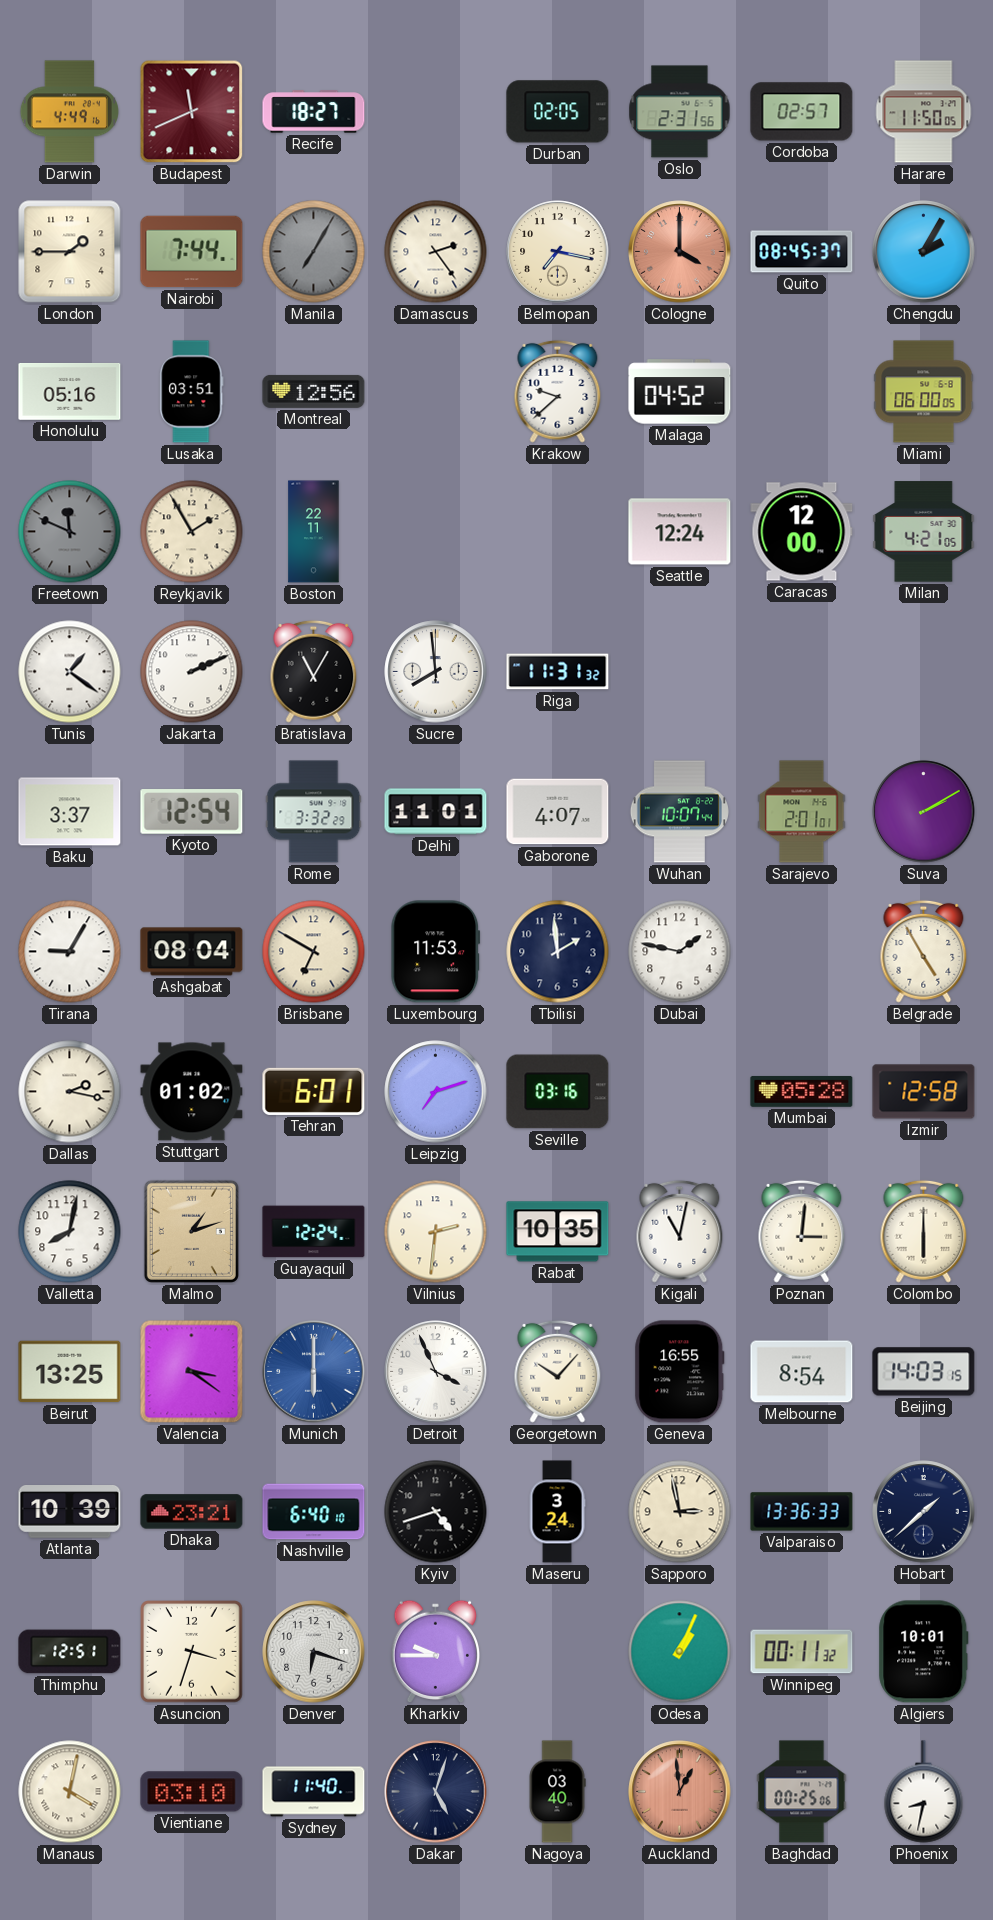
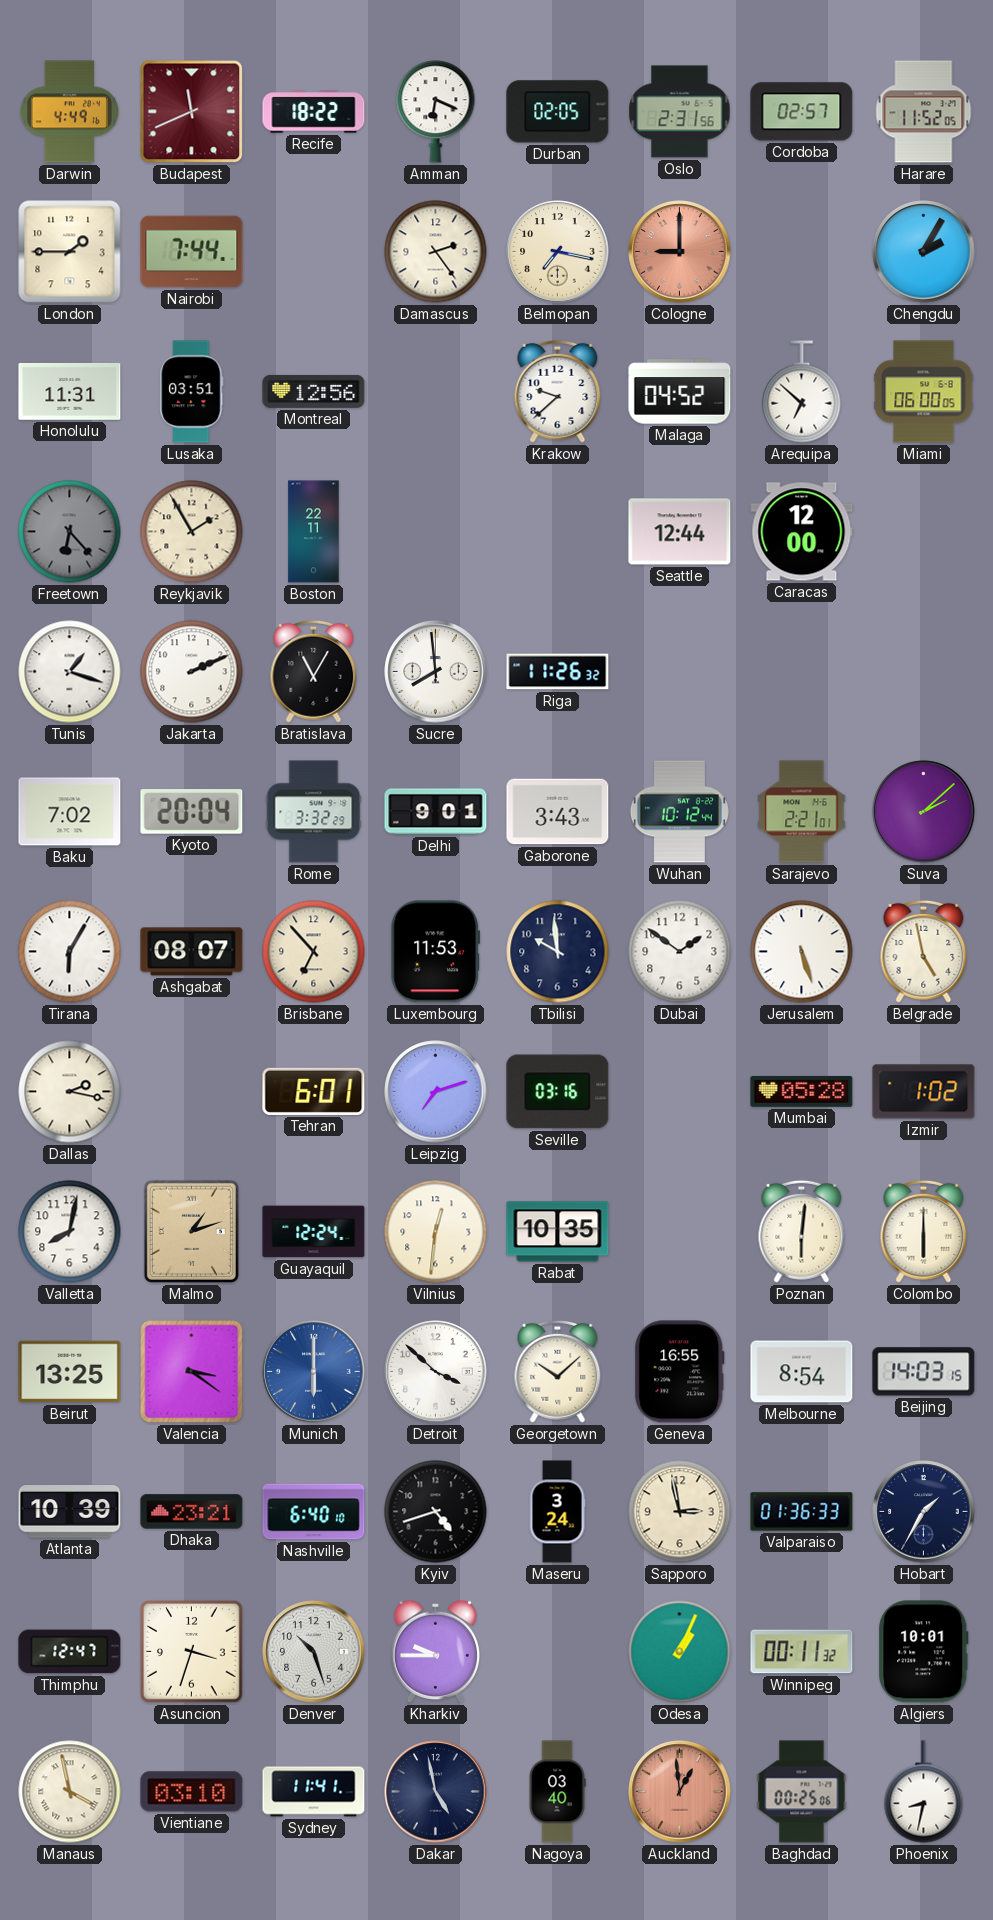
Recife: 18:27 -> 18:22
Amman: none -> 6:19
Harare: 11:50 -> 11:52
Manila: 7:05 -> none
Cologne: 4:00 -> 9:00
Quito: 08:45 -> none
Honolulu: 05:16 -> 11:31
Arequipa: none -> 6:52
Freetown: 11:49 -> 6:23
Seattle: 12:24 -> 12:44
Milan: 4:21 -> none
Tunis: 1:21 -> 1:18
Riga: 11:31 -> 11:26
Baku: 3:37 -> 7:02
Kyoto: 12:54 -> 20:04
Delhi: 11:01 -> 9:01
Gaborone: 4:07 -> 3:43
Wuhan: 10:07 -> 10:12
Sarajevo: 2:01 -> 2:21
Suva: 2:10 -> 2:08
Tirana: 9:05 -> 6:05
Ashgabat: 08:04 -> 08:07
Brisbane: 6:50 -> 6:53
Tbilisi: 1:59 -> 9:59
Dubai: 1:47 -> 1:51
Jerusalem: none -> 5:27
Belgrade: 4:55 -> 4:58
Stuttgart: 01:02 -> none
Izmir: 12:58 -> 1:02
Vilnius: 2:31 -> 12:31
Kigali: 11:02 -> none
Poznan: 3:01 -> 6:01
Detroit: 3:56 -> 3:52
Georgetown: 10:07 -> 10:08
Valparaiso: 13:36 -> 01:36
Hobart: 1:38 -> 1:35
Thimphu: 12:51 -> 12:47
Denver: 6:18 -> 10:27
Manaus: 4:02 -> 3:58
Sydney: 11:40 -> 11:41
Dakar: 5:03 -> 4:58
